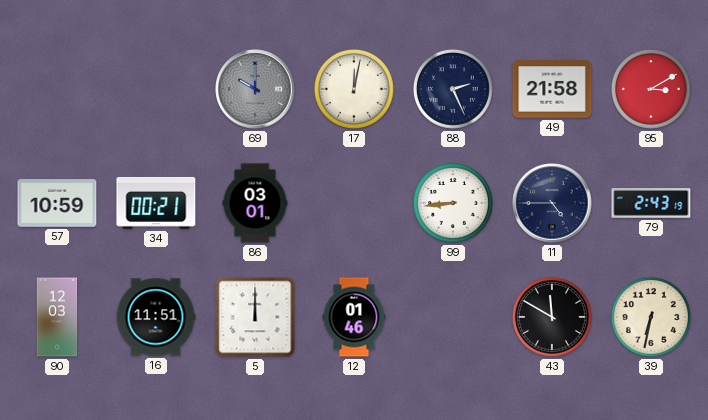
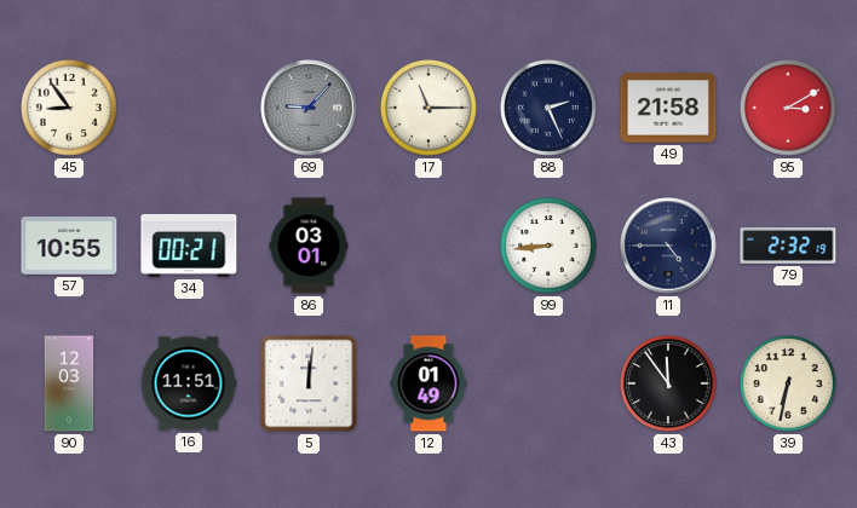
45: none -> 8:54
69: 10:00 -> 9:07
17: 12:02 -> 11:15
57: 10:59 -> 10:55
79: 2:43 -> 2:32
5: 12:00 -> 12:01
12: 01:46 -> 01:49
43: 11:50 -> 11:54
